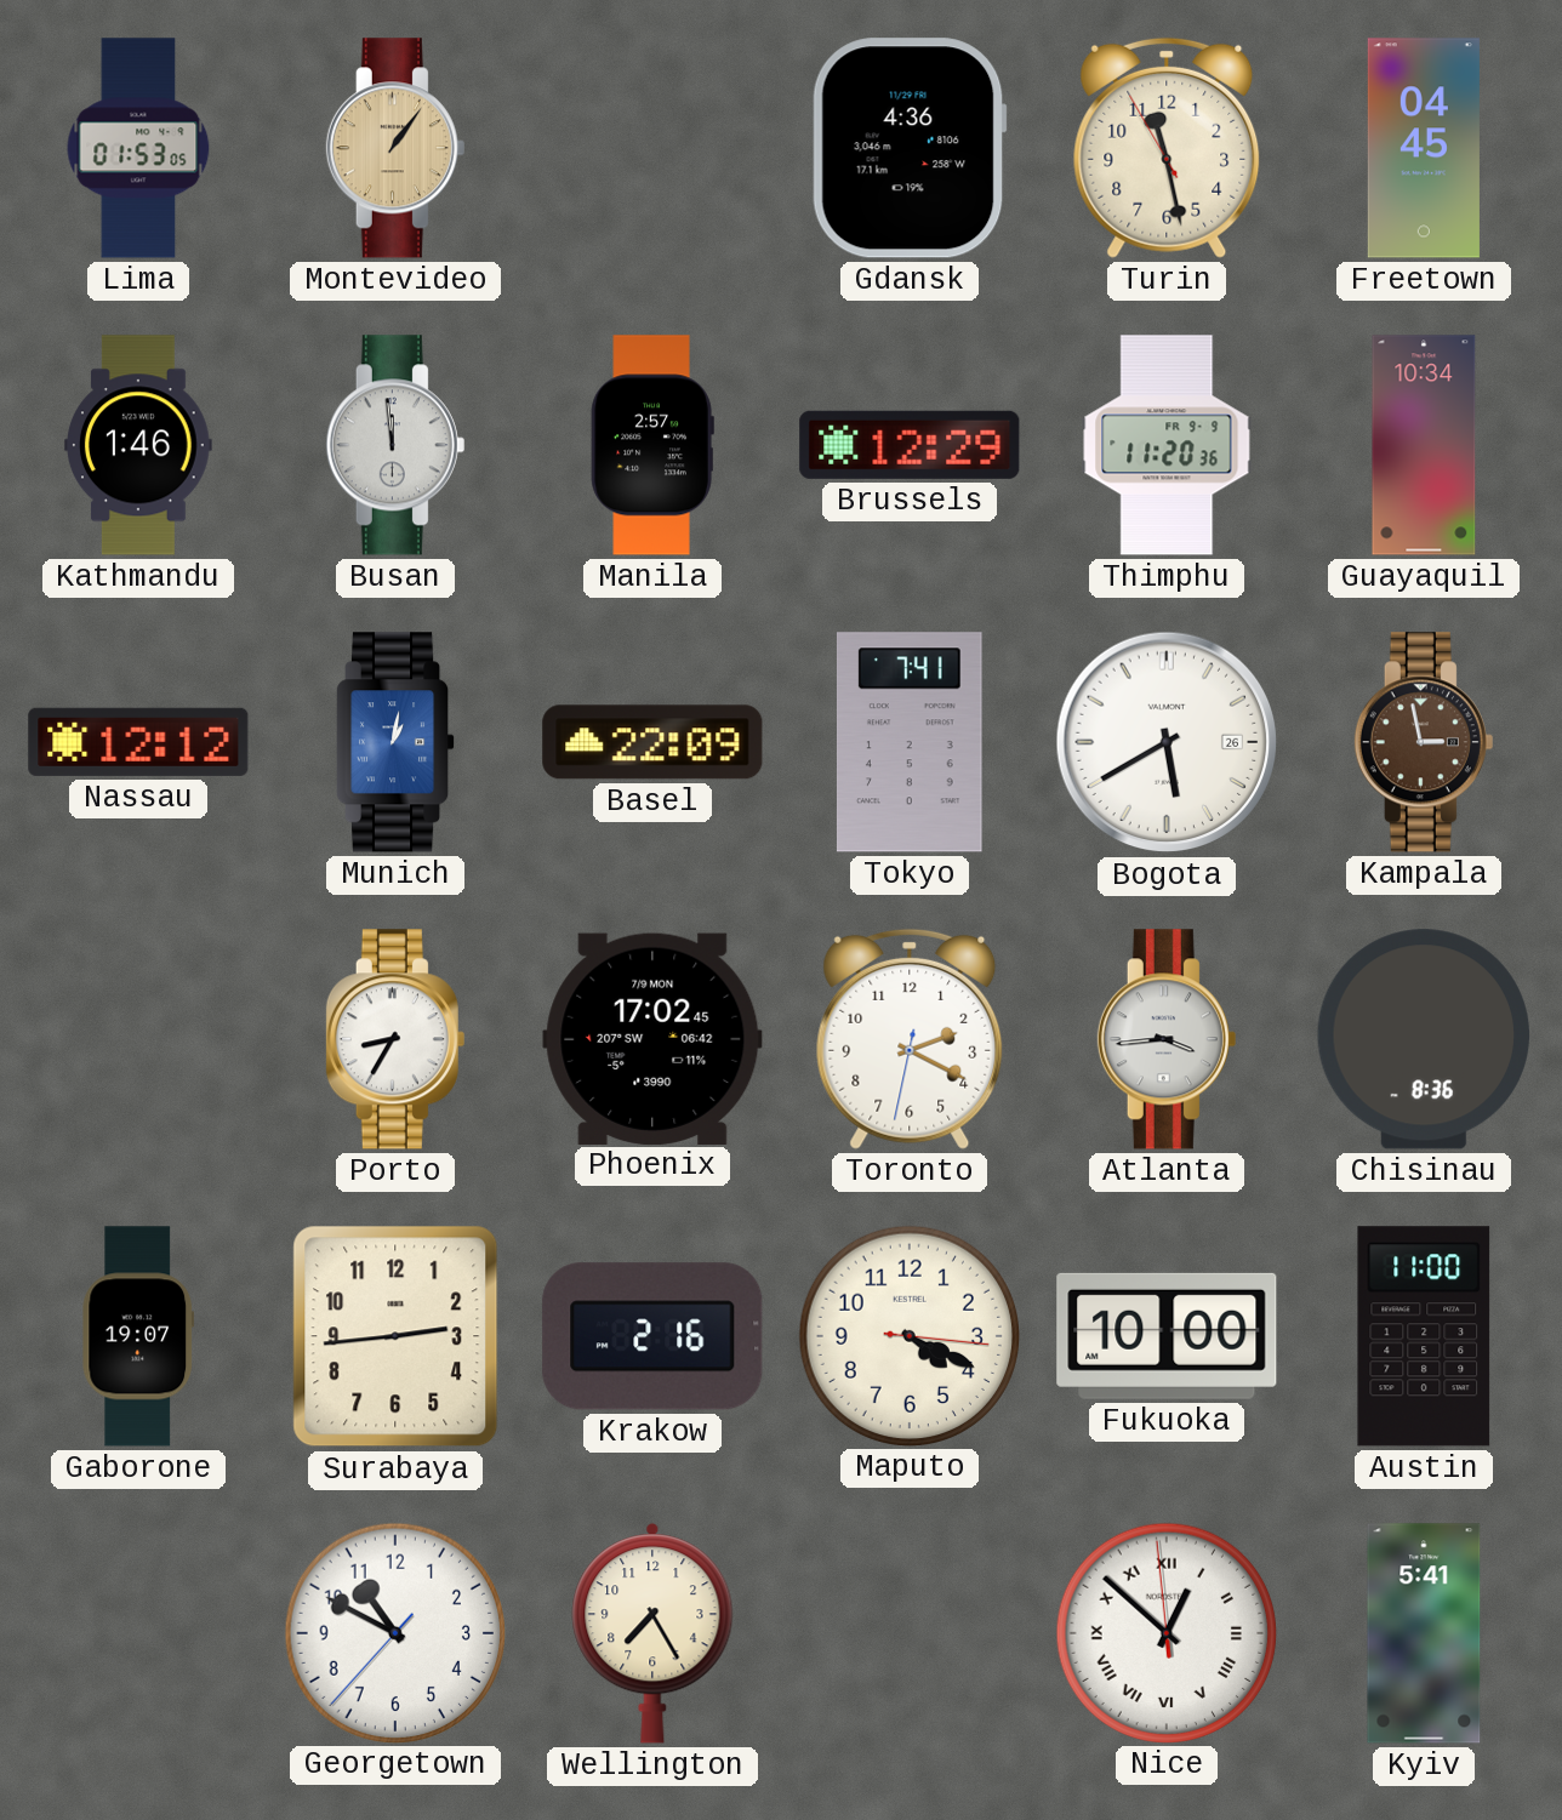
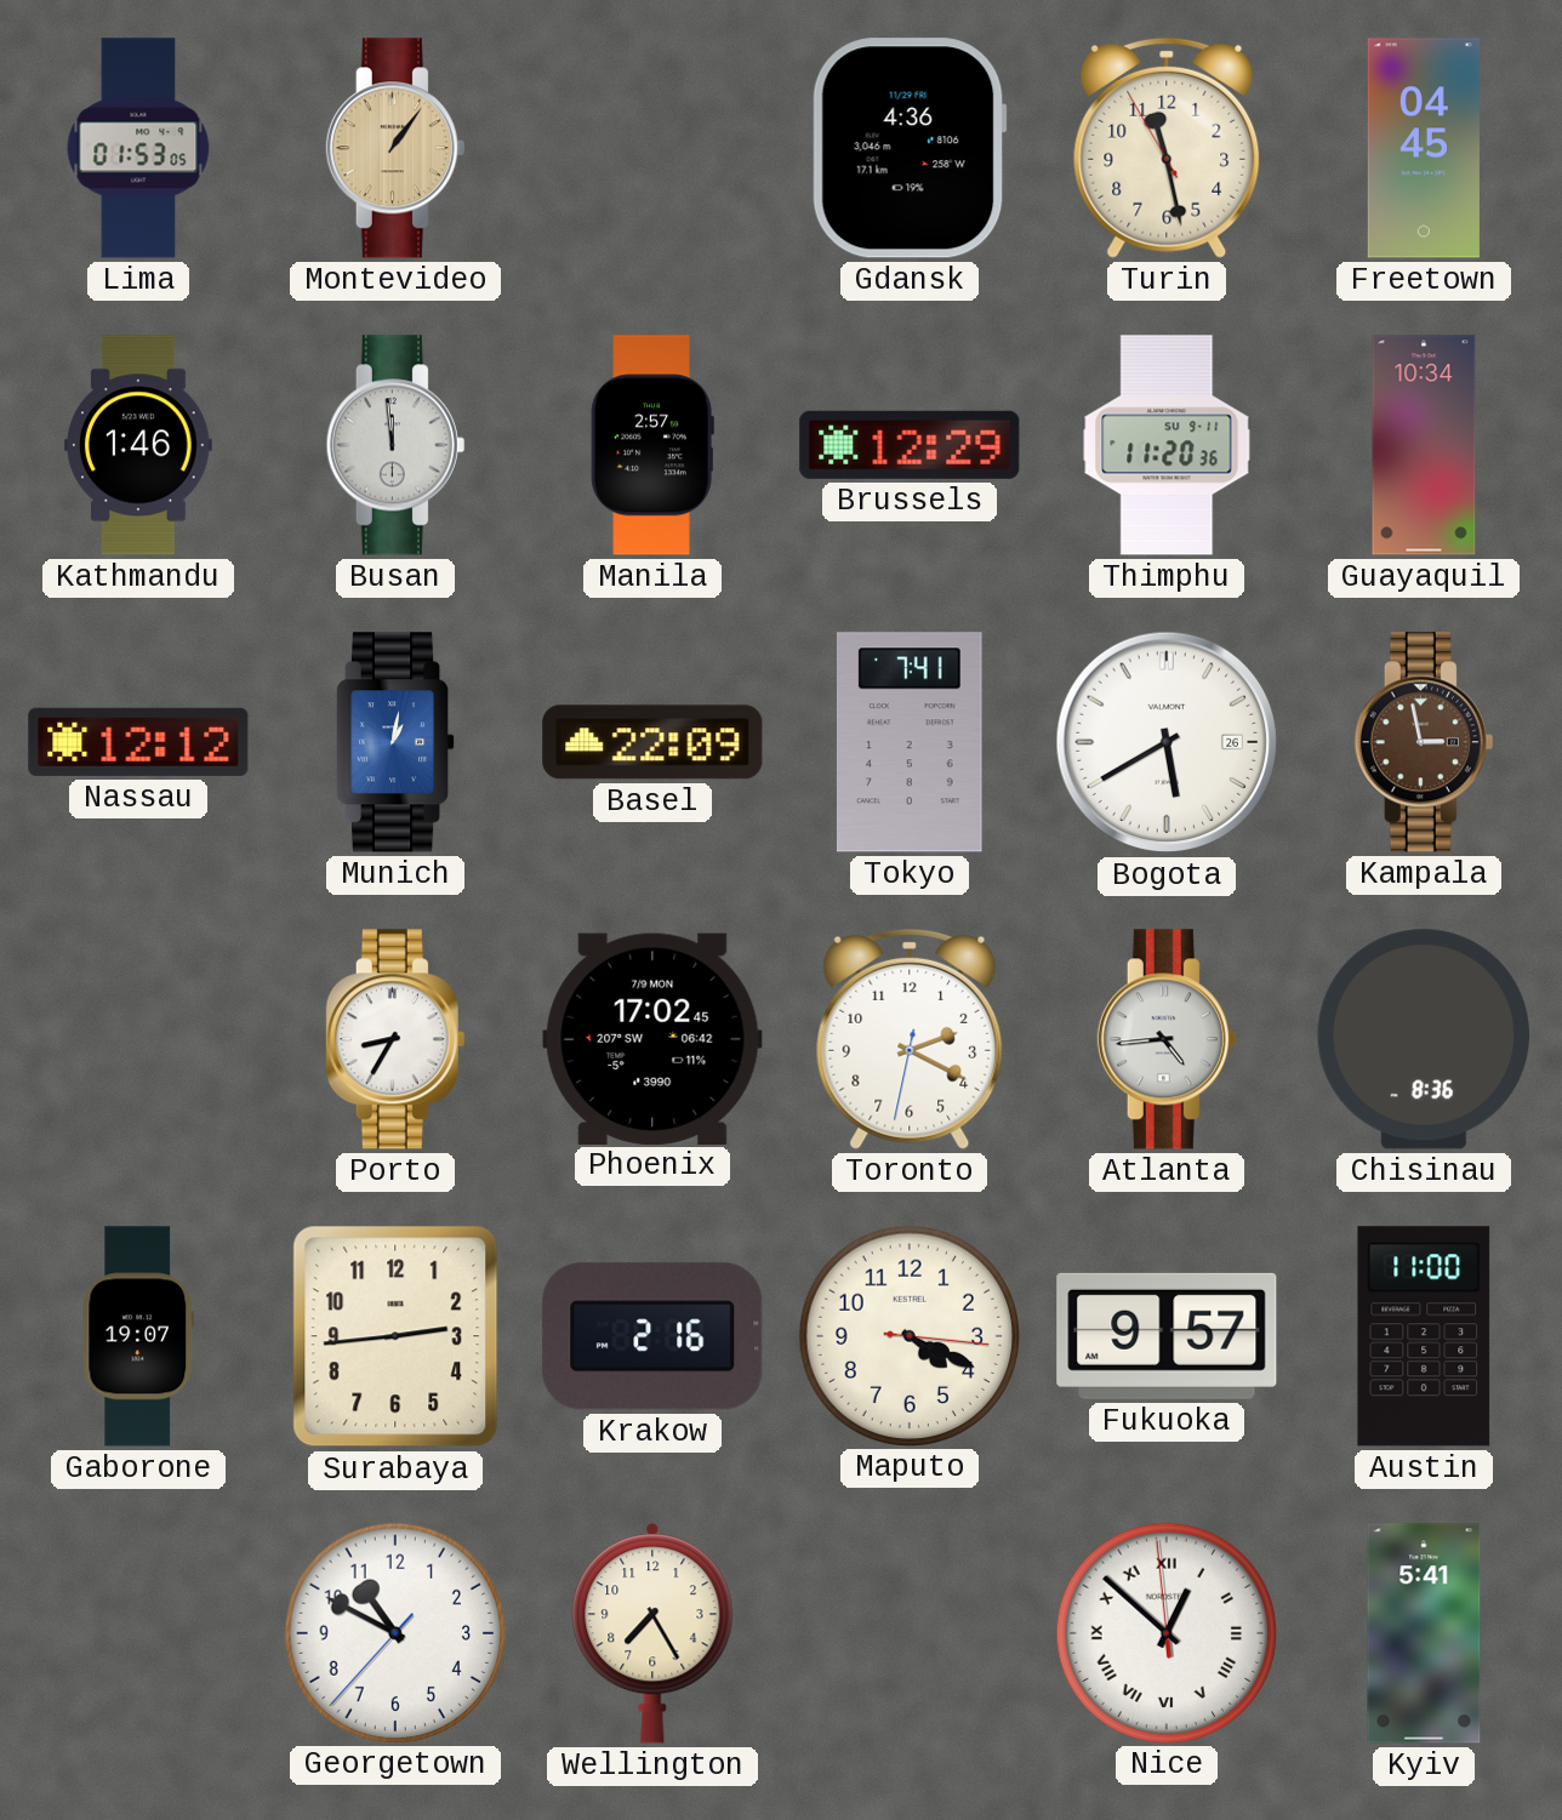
Thimphu date: FR 9-9 -> SU 9-11
Atlanta: 3:44 -> 4:44
Fukuoka: 10:00 -> 9:57
